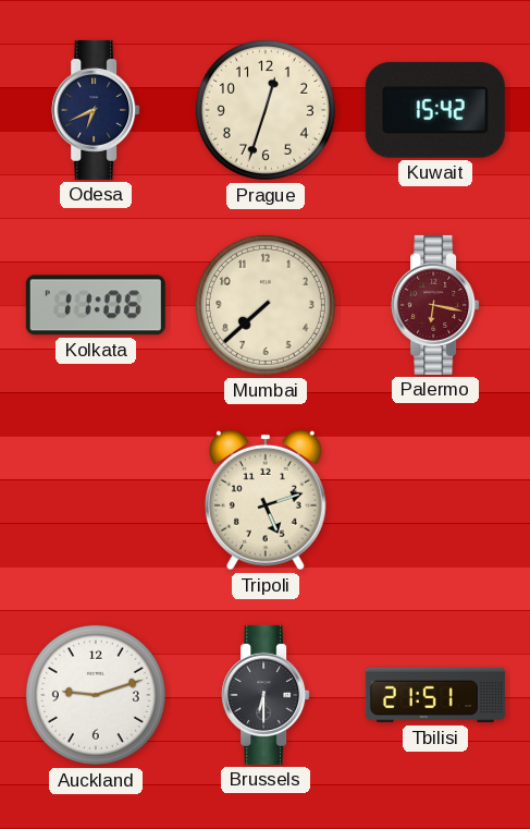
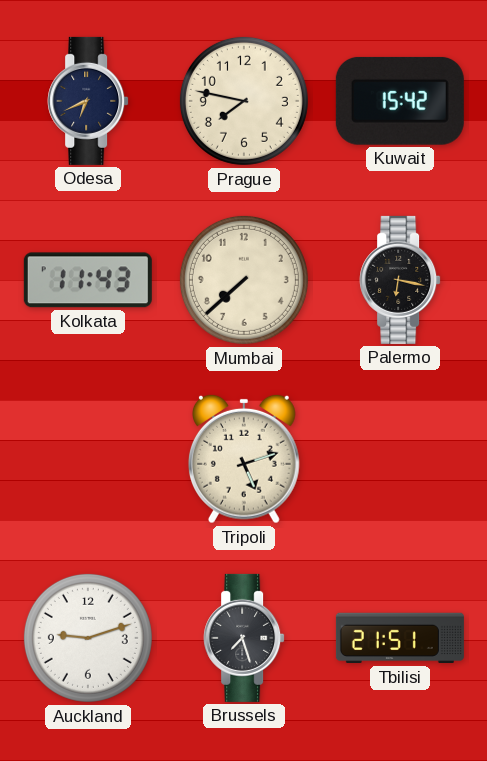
Prague: 12:33 -> 7:47
Kolkata: 11:06 -> 11:43
Palermo dial: burgundy -> black
Brussels: 6:30 -> 7:27
